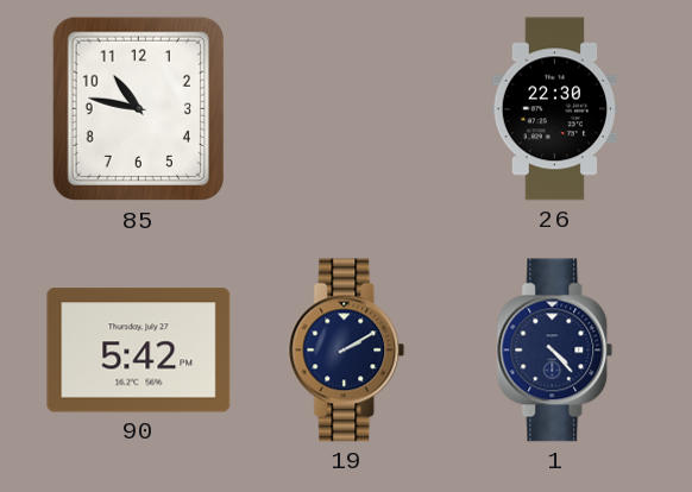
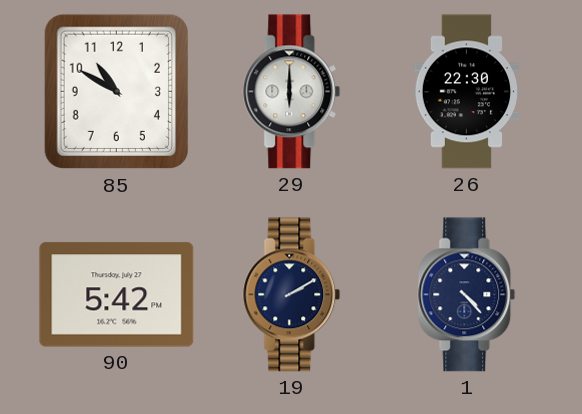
85: 10:47 -> 10:50
29: none -> 6:00
